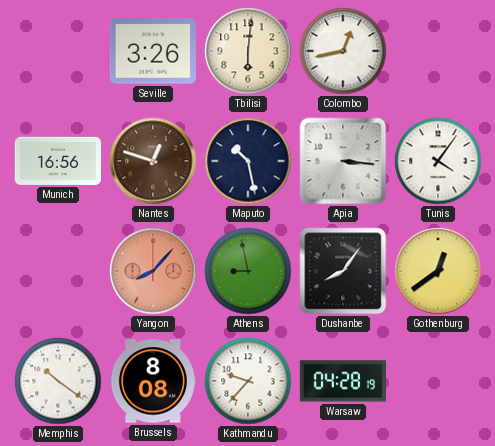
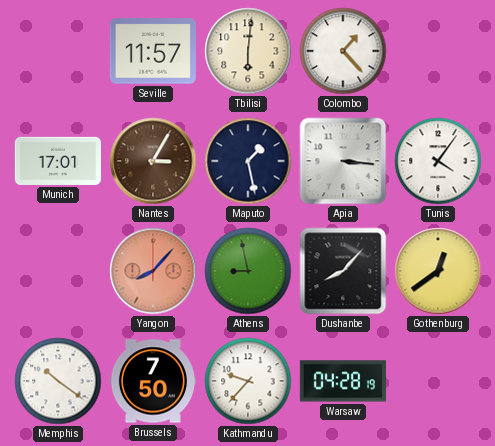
Seville: 3:26 -> 11:57
Colombo: 12:43 -> 1:23
Munich: 16:56 -> 17:01
Nantes: 12:48 -> 3:05
Maputo: 10:28 -> 1:28
Dushanbe: 8:06 -> 8:07
Brussels: 8:08 -> 7:50
